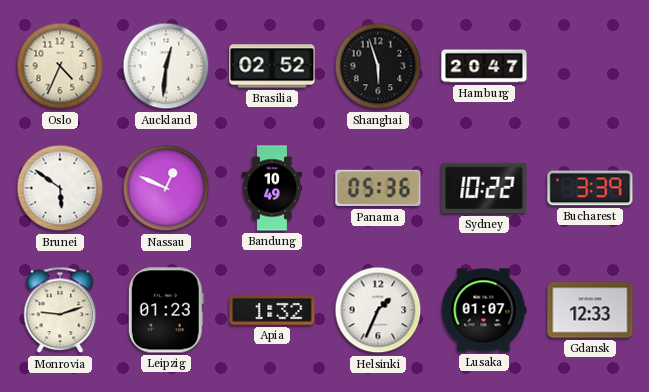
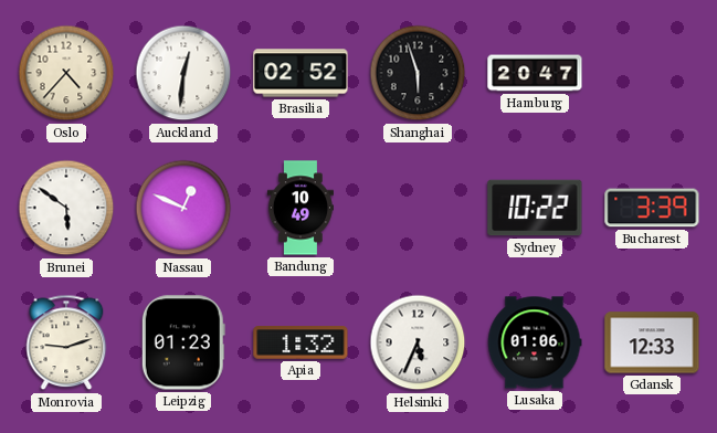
Oslo: 4:34 -> 4:37
Panama: 05:36 -> none
Helsinki: 1:34 -> 5:34
Lusaka: 01:07 -> 01:06
